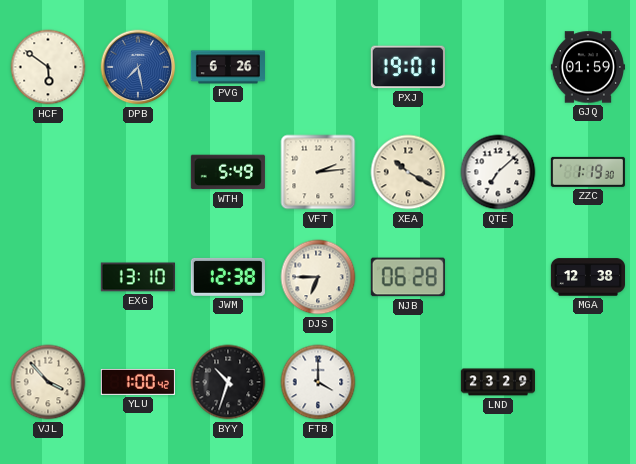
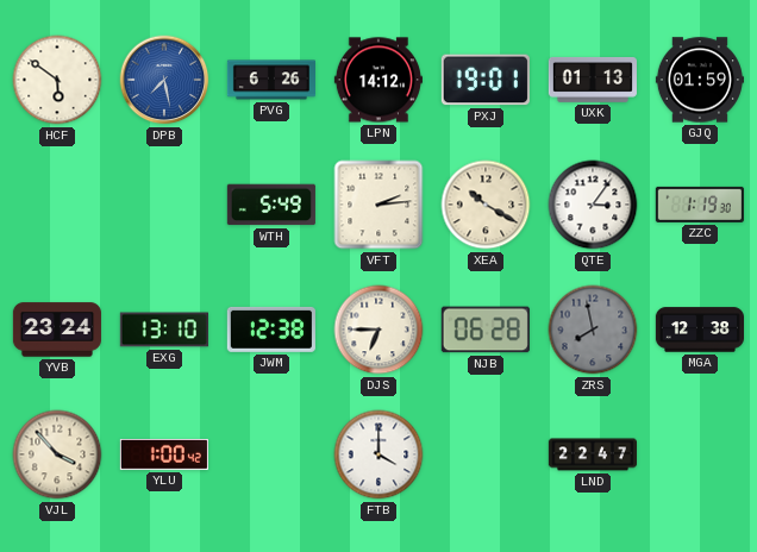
LPN: none -> 14:12
UXK: none -> 01:13
QTE: 7:08 -> 3:06
YVB: none -> 23:24
ZRS: none -> 7:58
BYY: 10:33 -> none
LND: 23:29 -> 22:47
